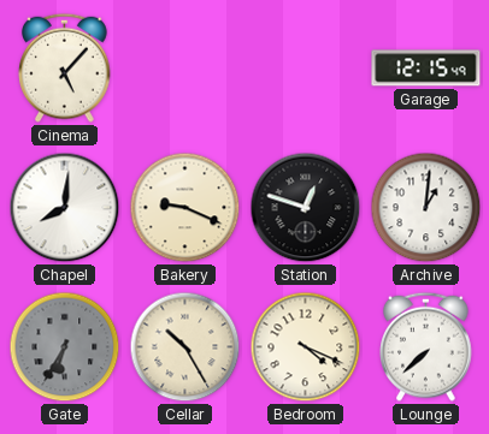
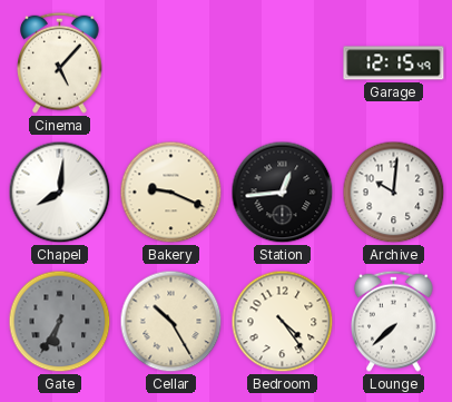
Station: 12:48 -> 12:44
Archive: 1:01 -> 10:01
Bedroom: 4:19 -> 4:24
